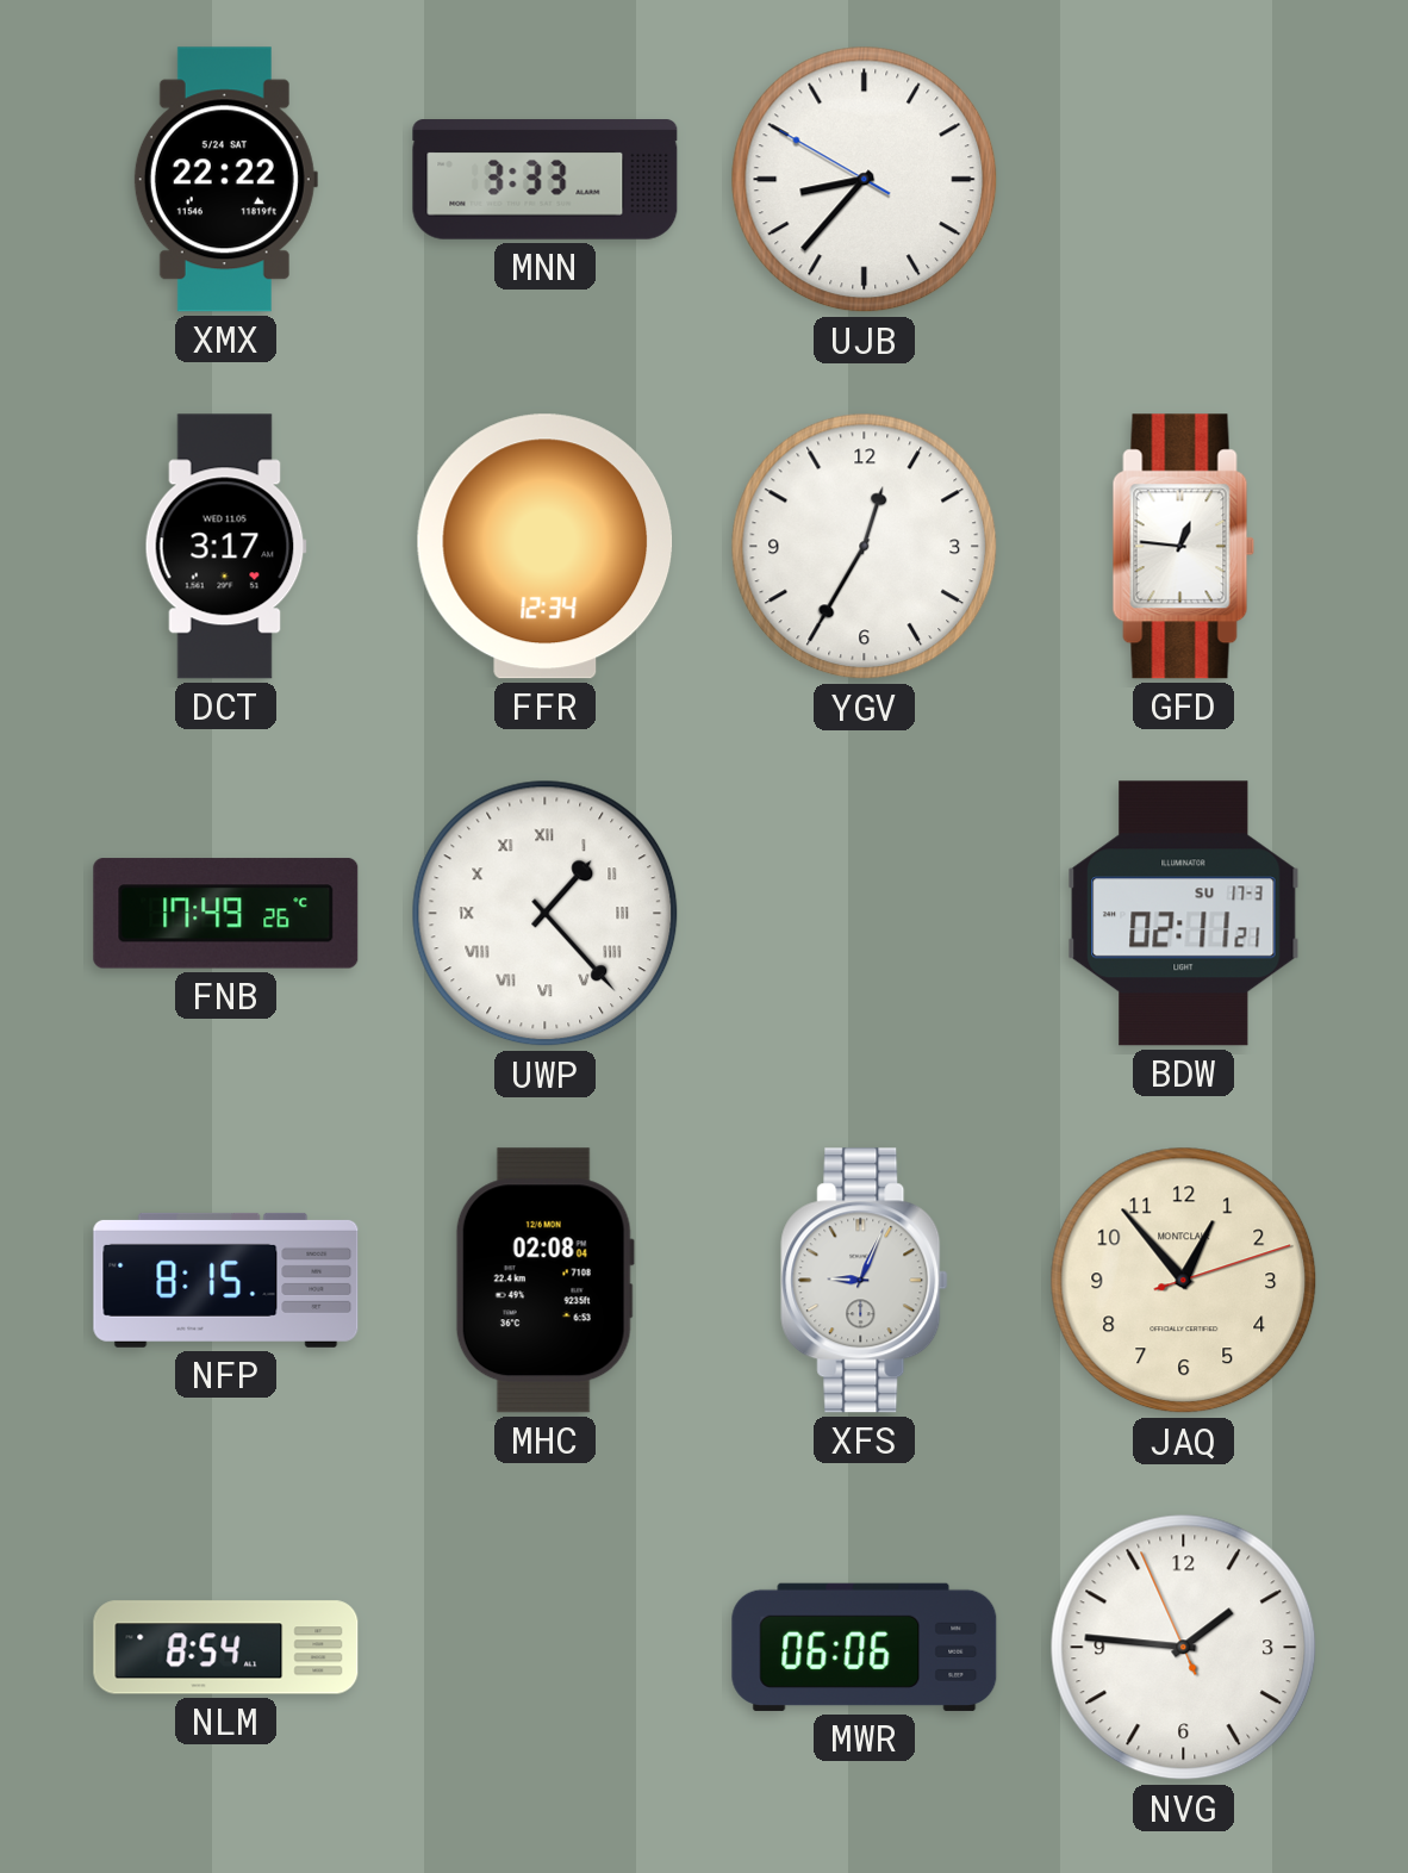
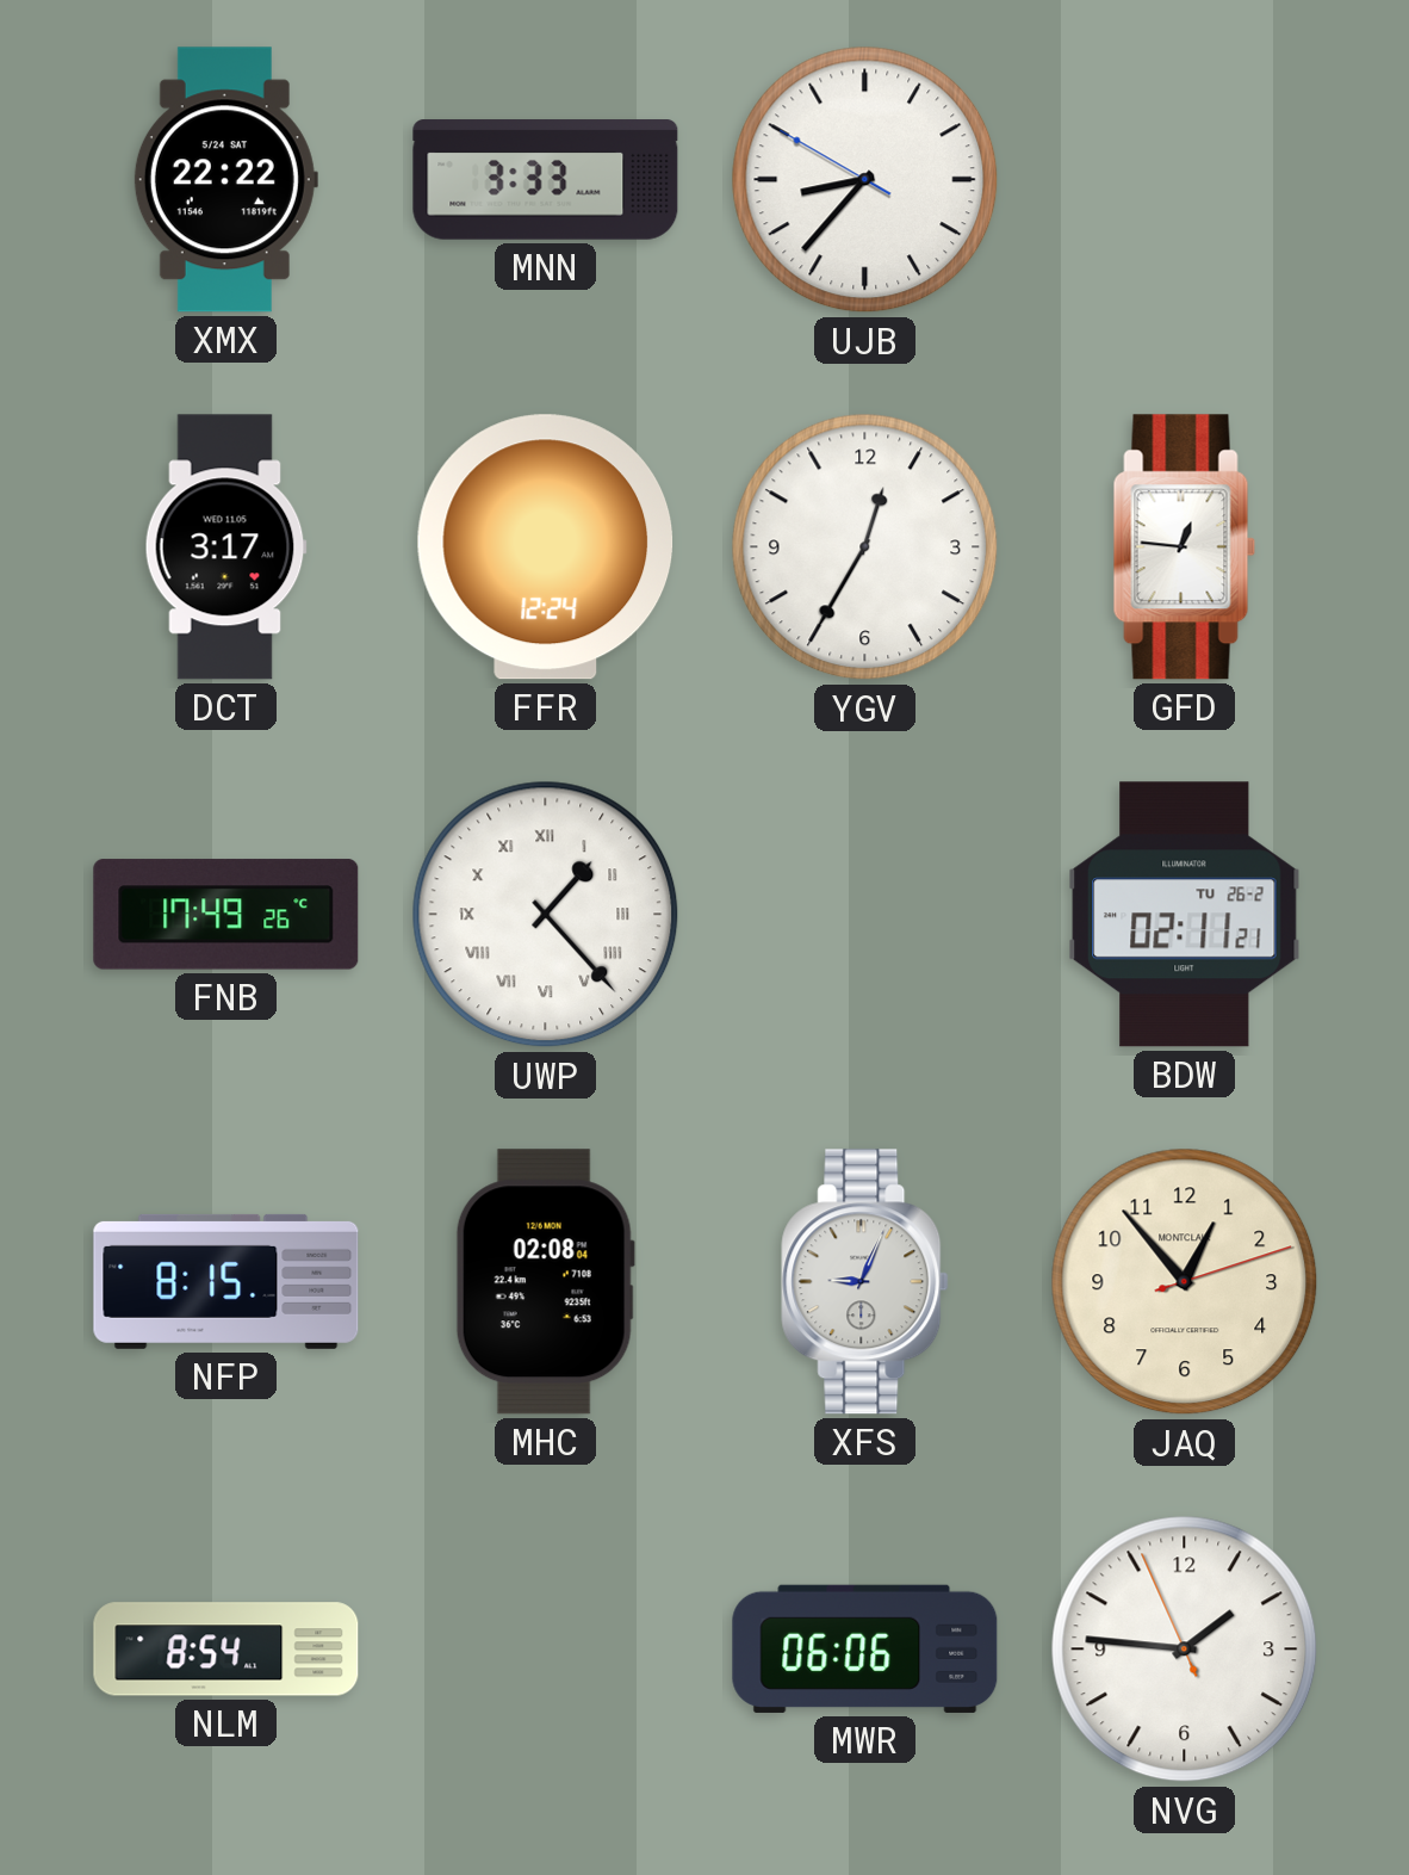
FFR: 12:34 -> 12:24
BDW date: SU 17-3 -> TU 26-2
